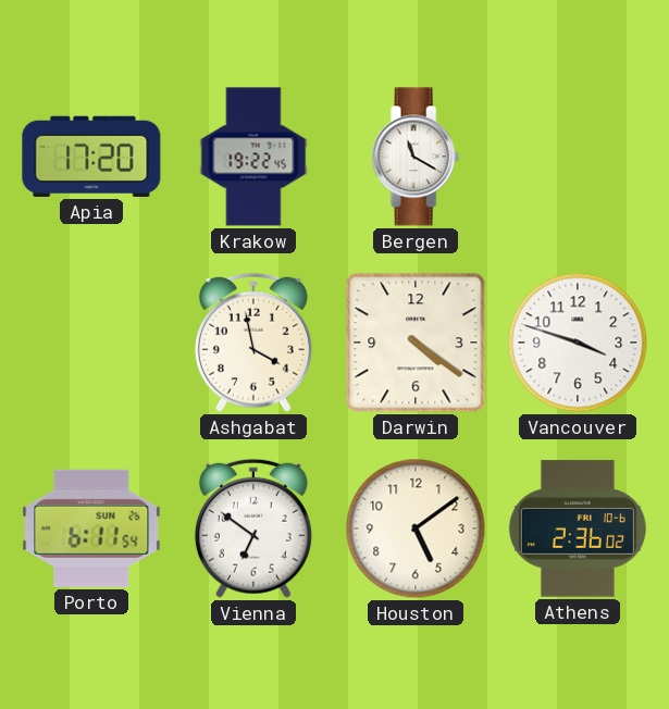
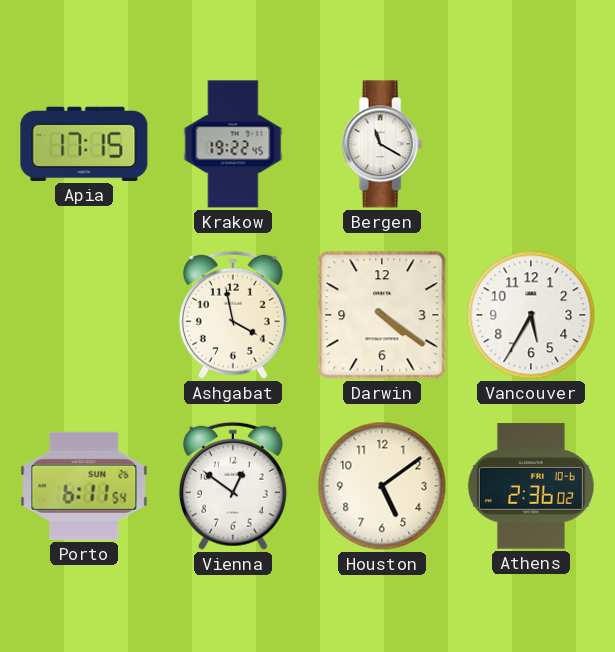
Apia: 17:20 -> 17:15
Vancouver: 3:48 -> 5:35
Vienna: 6:51 -> 12:51
